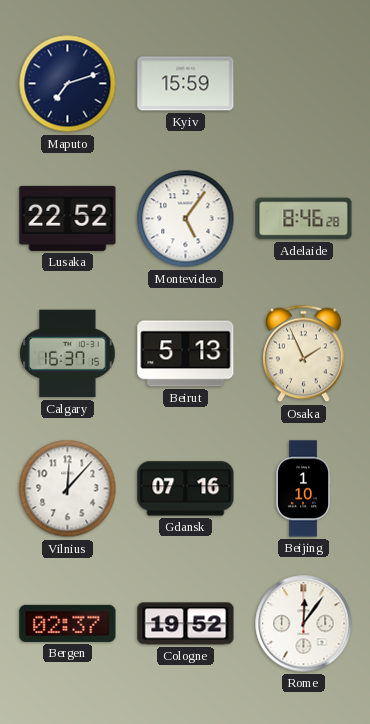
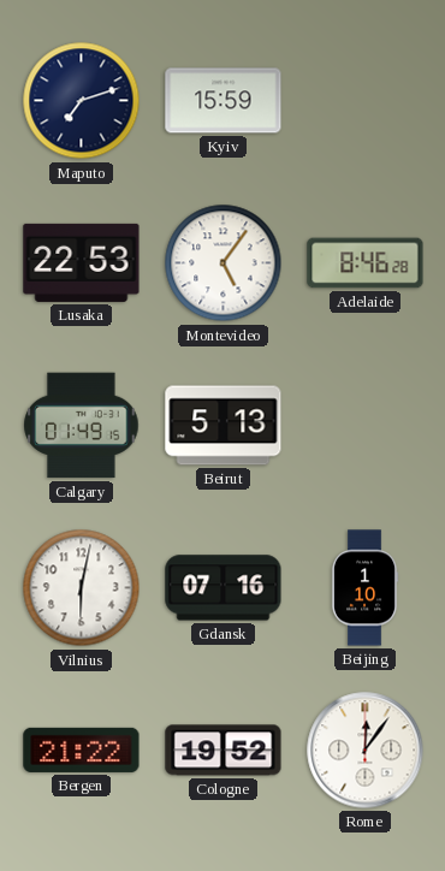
Lusaka: 22:52 -> 22:53
Calgary: 16:37 -> 01:49
Osaka: 1:56 -> none
Vilnius: 12:07 -> 6:02
Bergen: 02:37 -> 21:22
